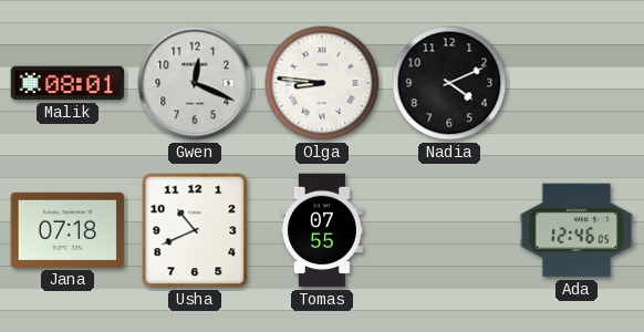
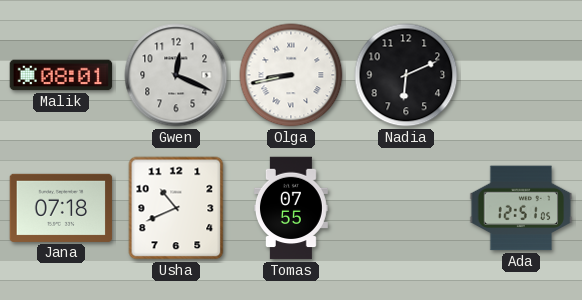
Olga: 8:46 -> 8:43
Nadia: 4:11 -> 6:11
Ada: 12:46 -> 12:51
